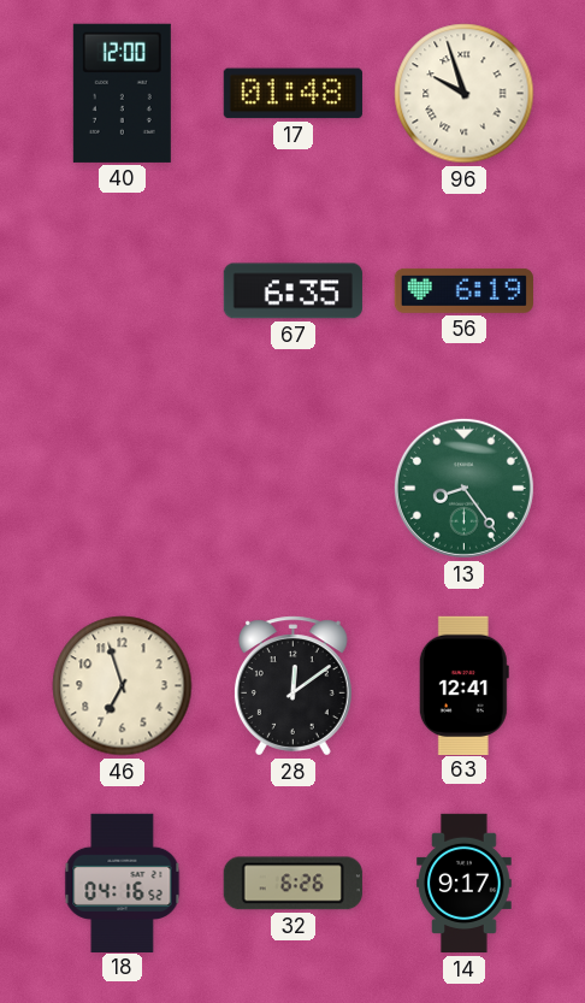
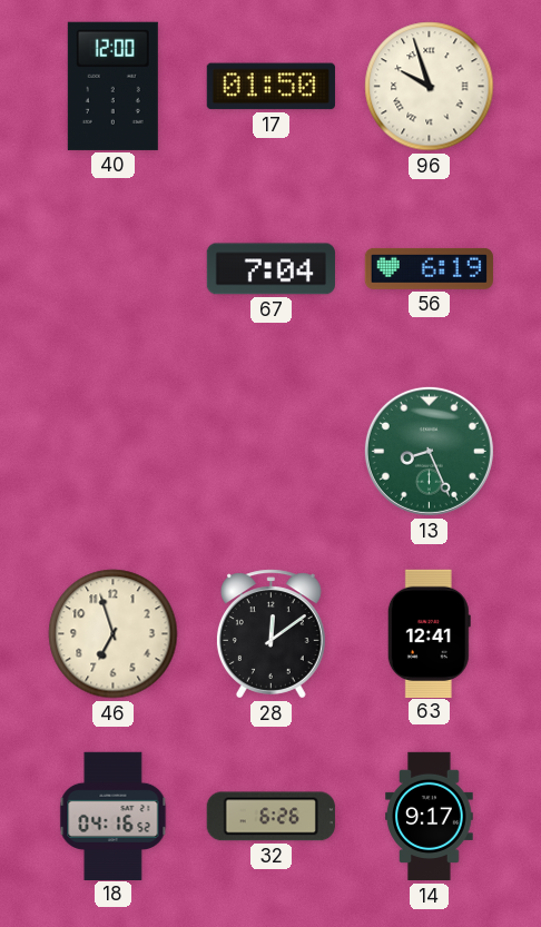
17: 01:48 -> 01:50
67: 6:35 -> 7:04
13: 8:24 -> 8:26
